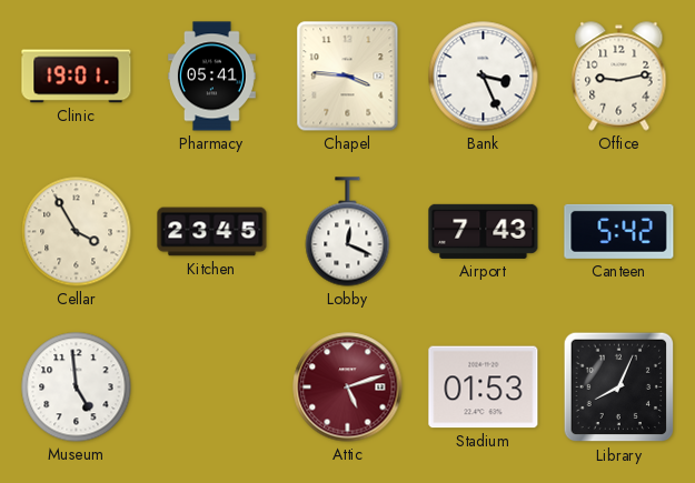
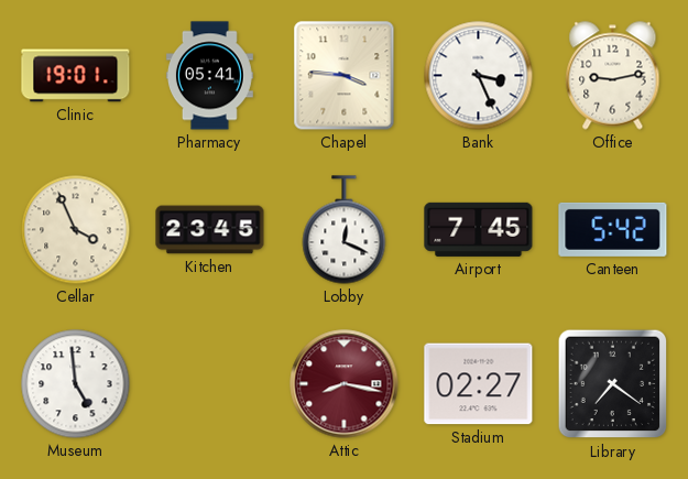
Cellar: 3:55 -> 3:56
Airport: 7:43 -> 7:45
Attic: 5:12 -> 8:17
Stadium: 01:53 -> 02:27
Library: 8:04 -> 7:21
